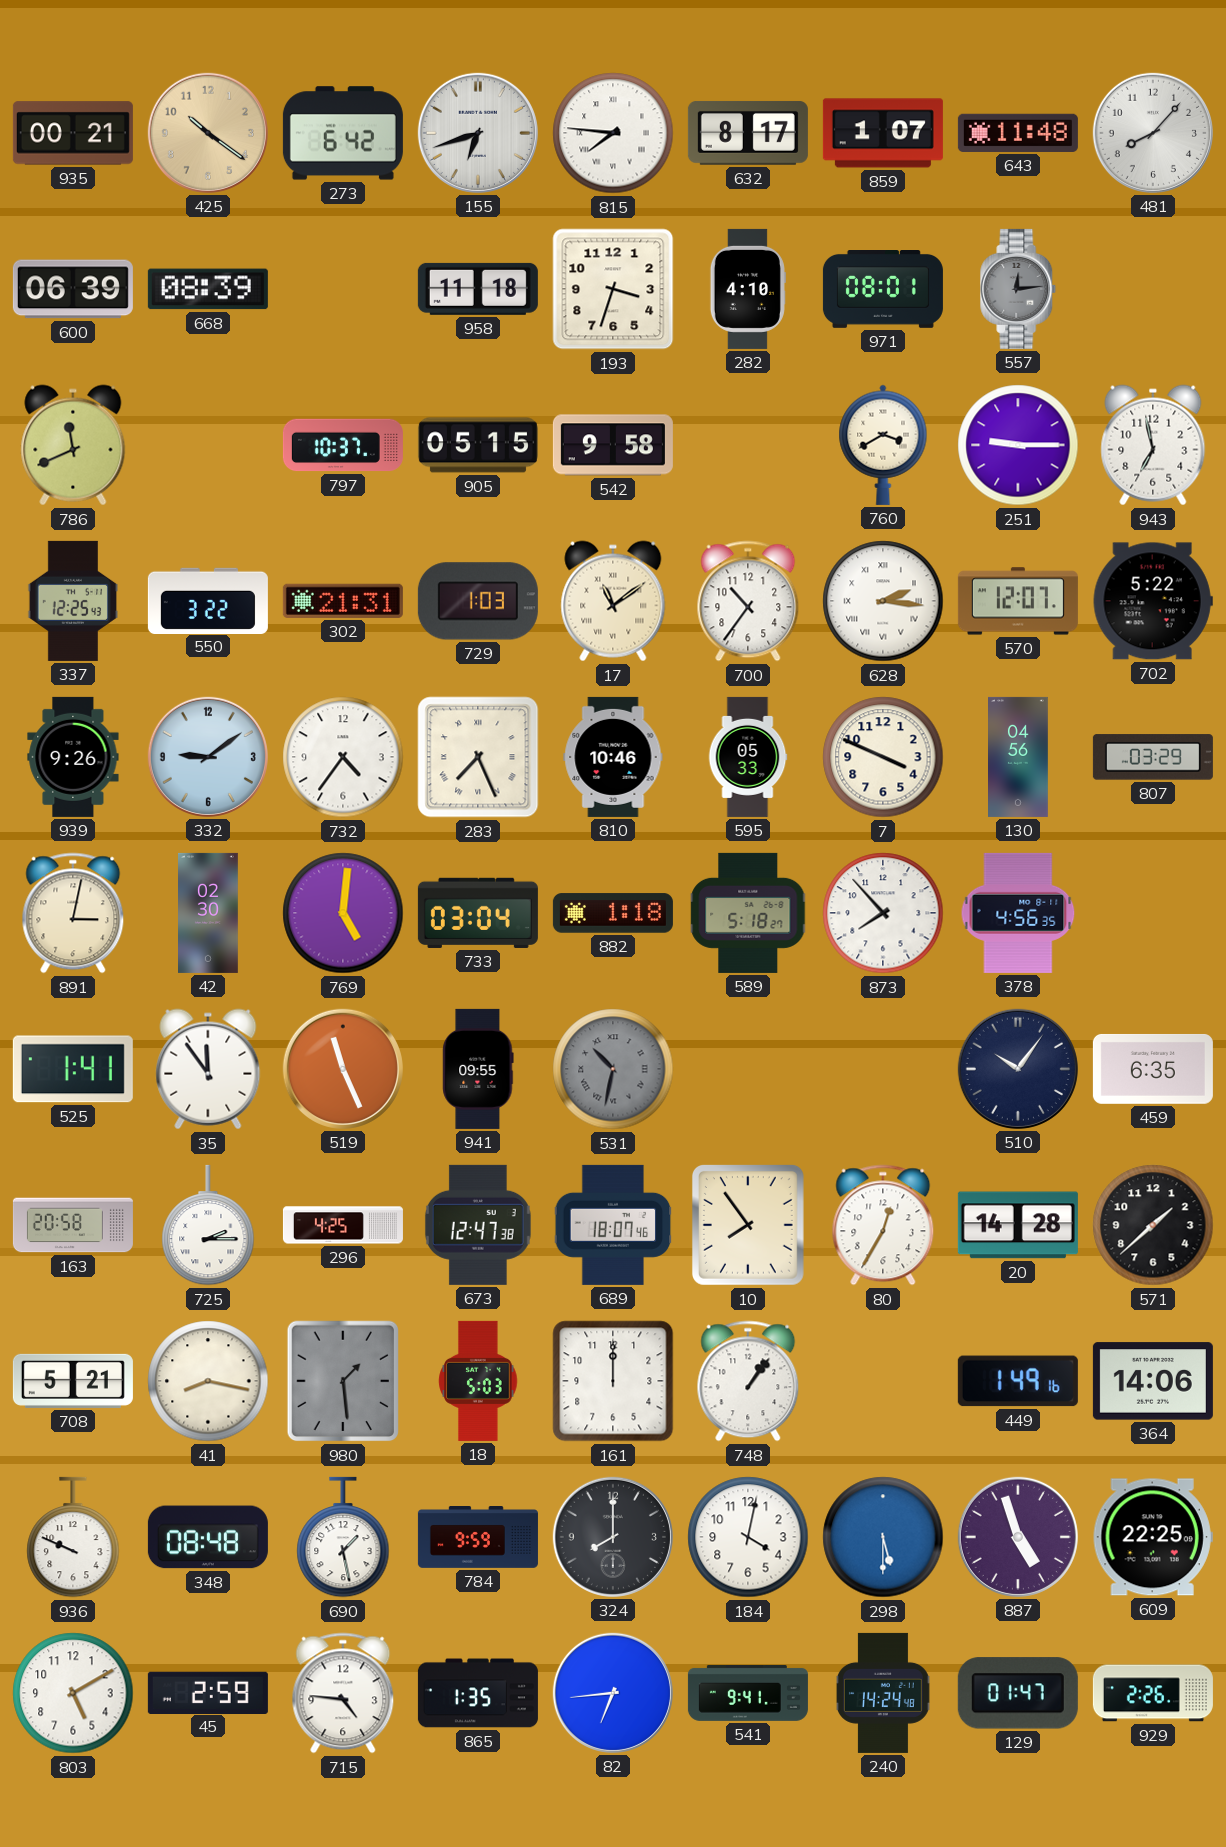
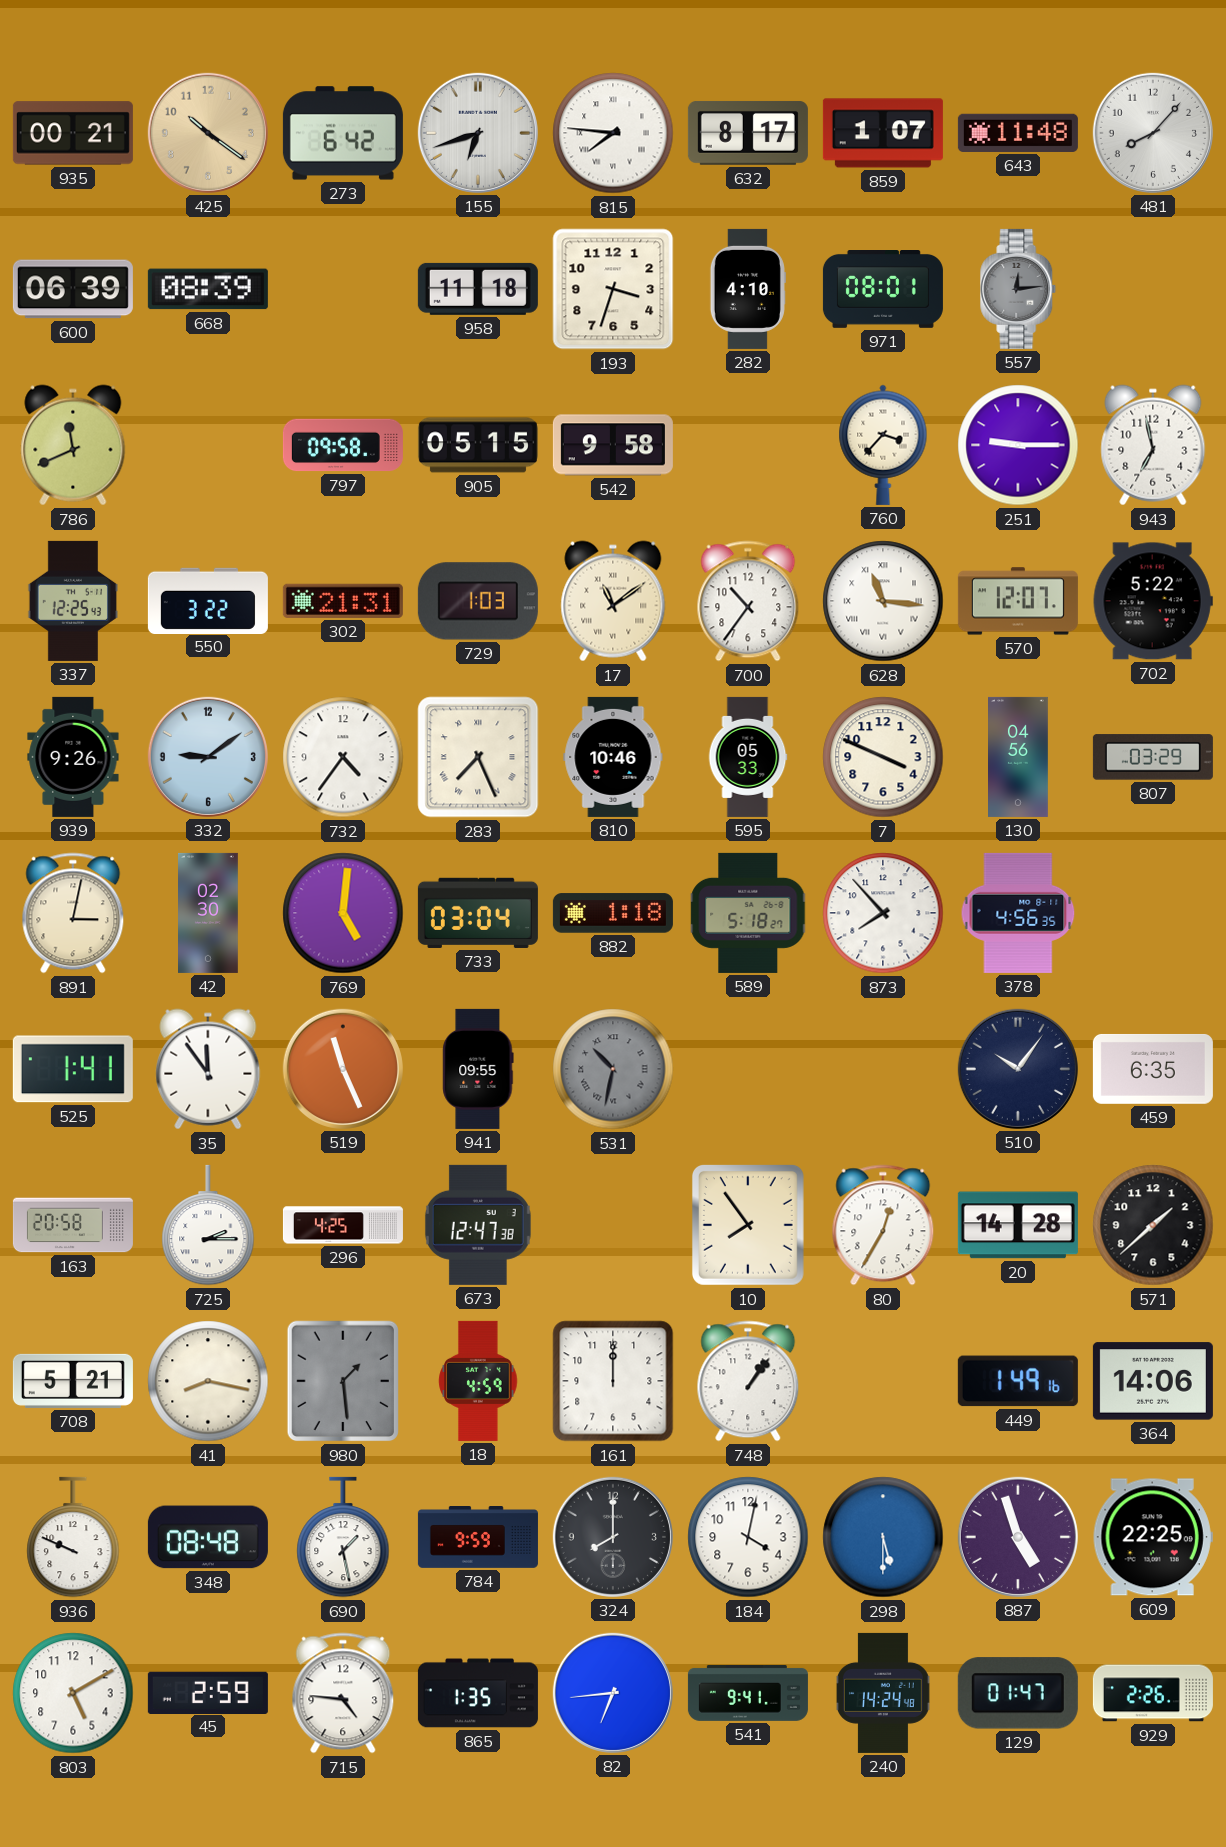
797: 10:37 -> 09:58
760: 3:40 -> 3:37
628: 2:16 -> 11:16
689: 18:07 -> none
18: 5:03 -> 4:59
